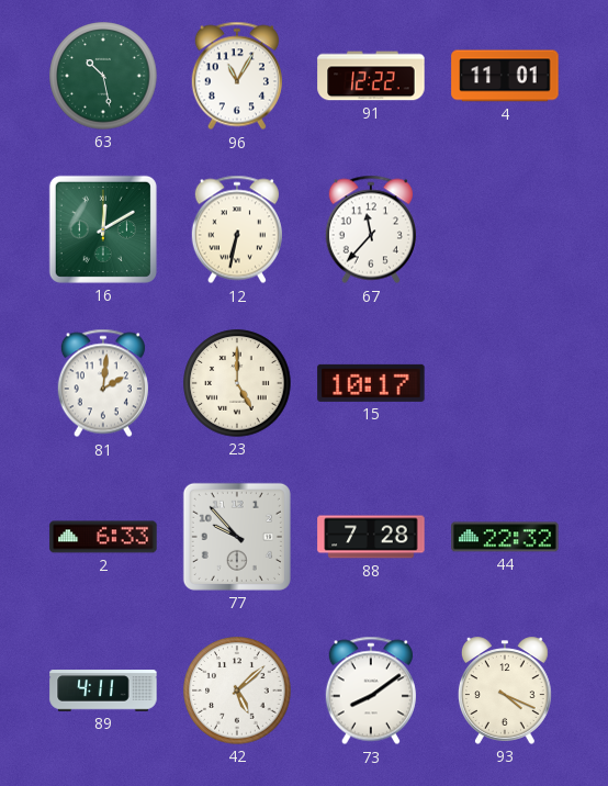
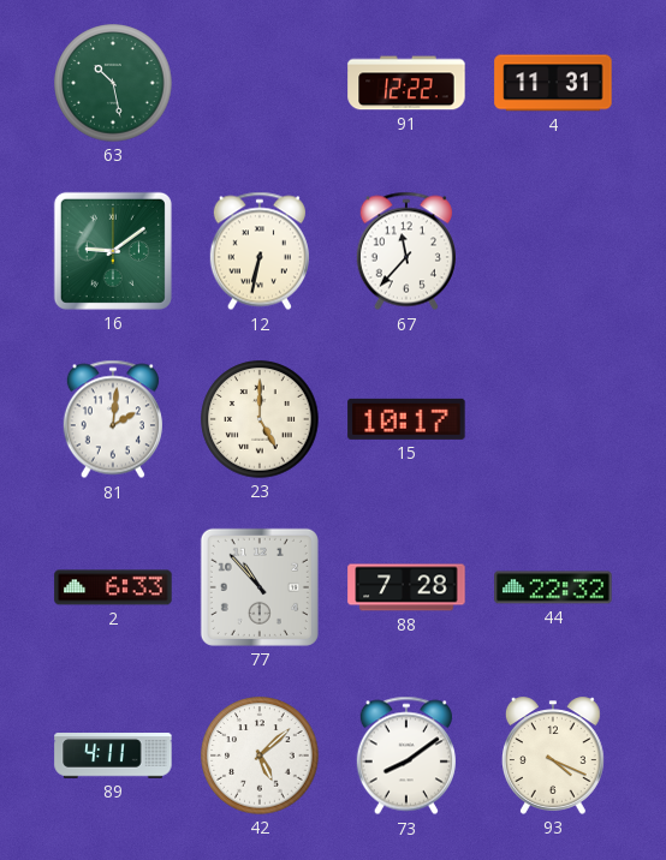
96: 11:05 -> none
4: 11:01 -> 11:31
16: 12:10 -> 9:09
77: 9:53 -> 10:53
